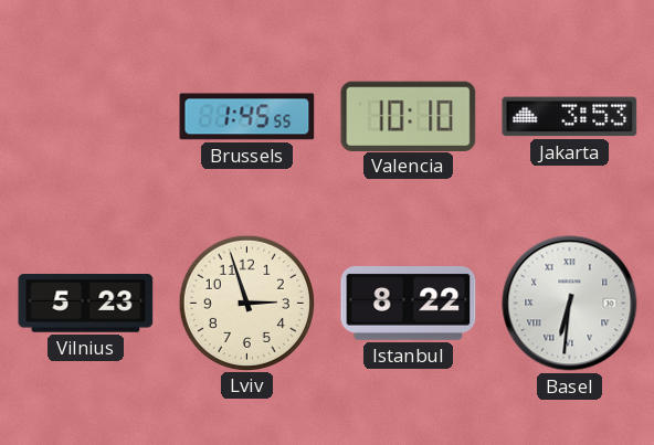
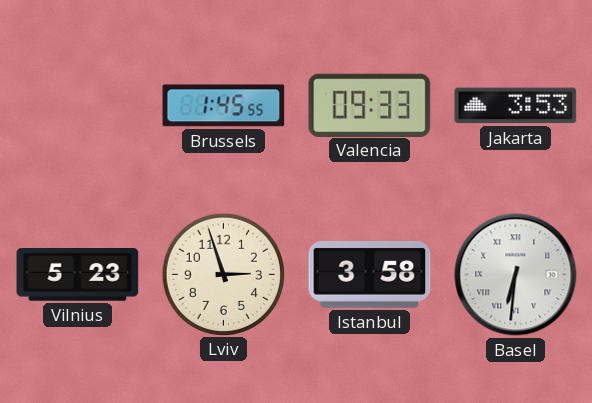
Valencia: 10:10 -> 09:33
Istanbul: 8:22 -> 3:58
